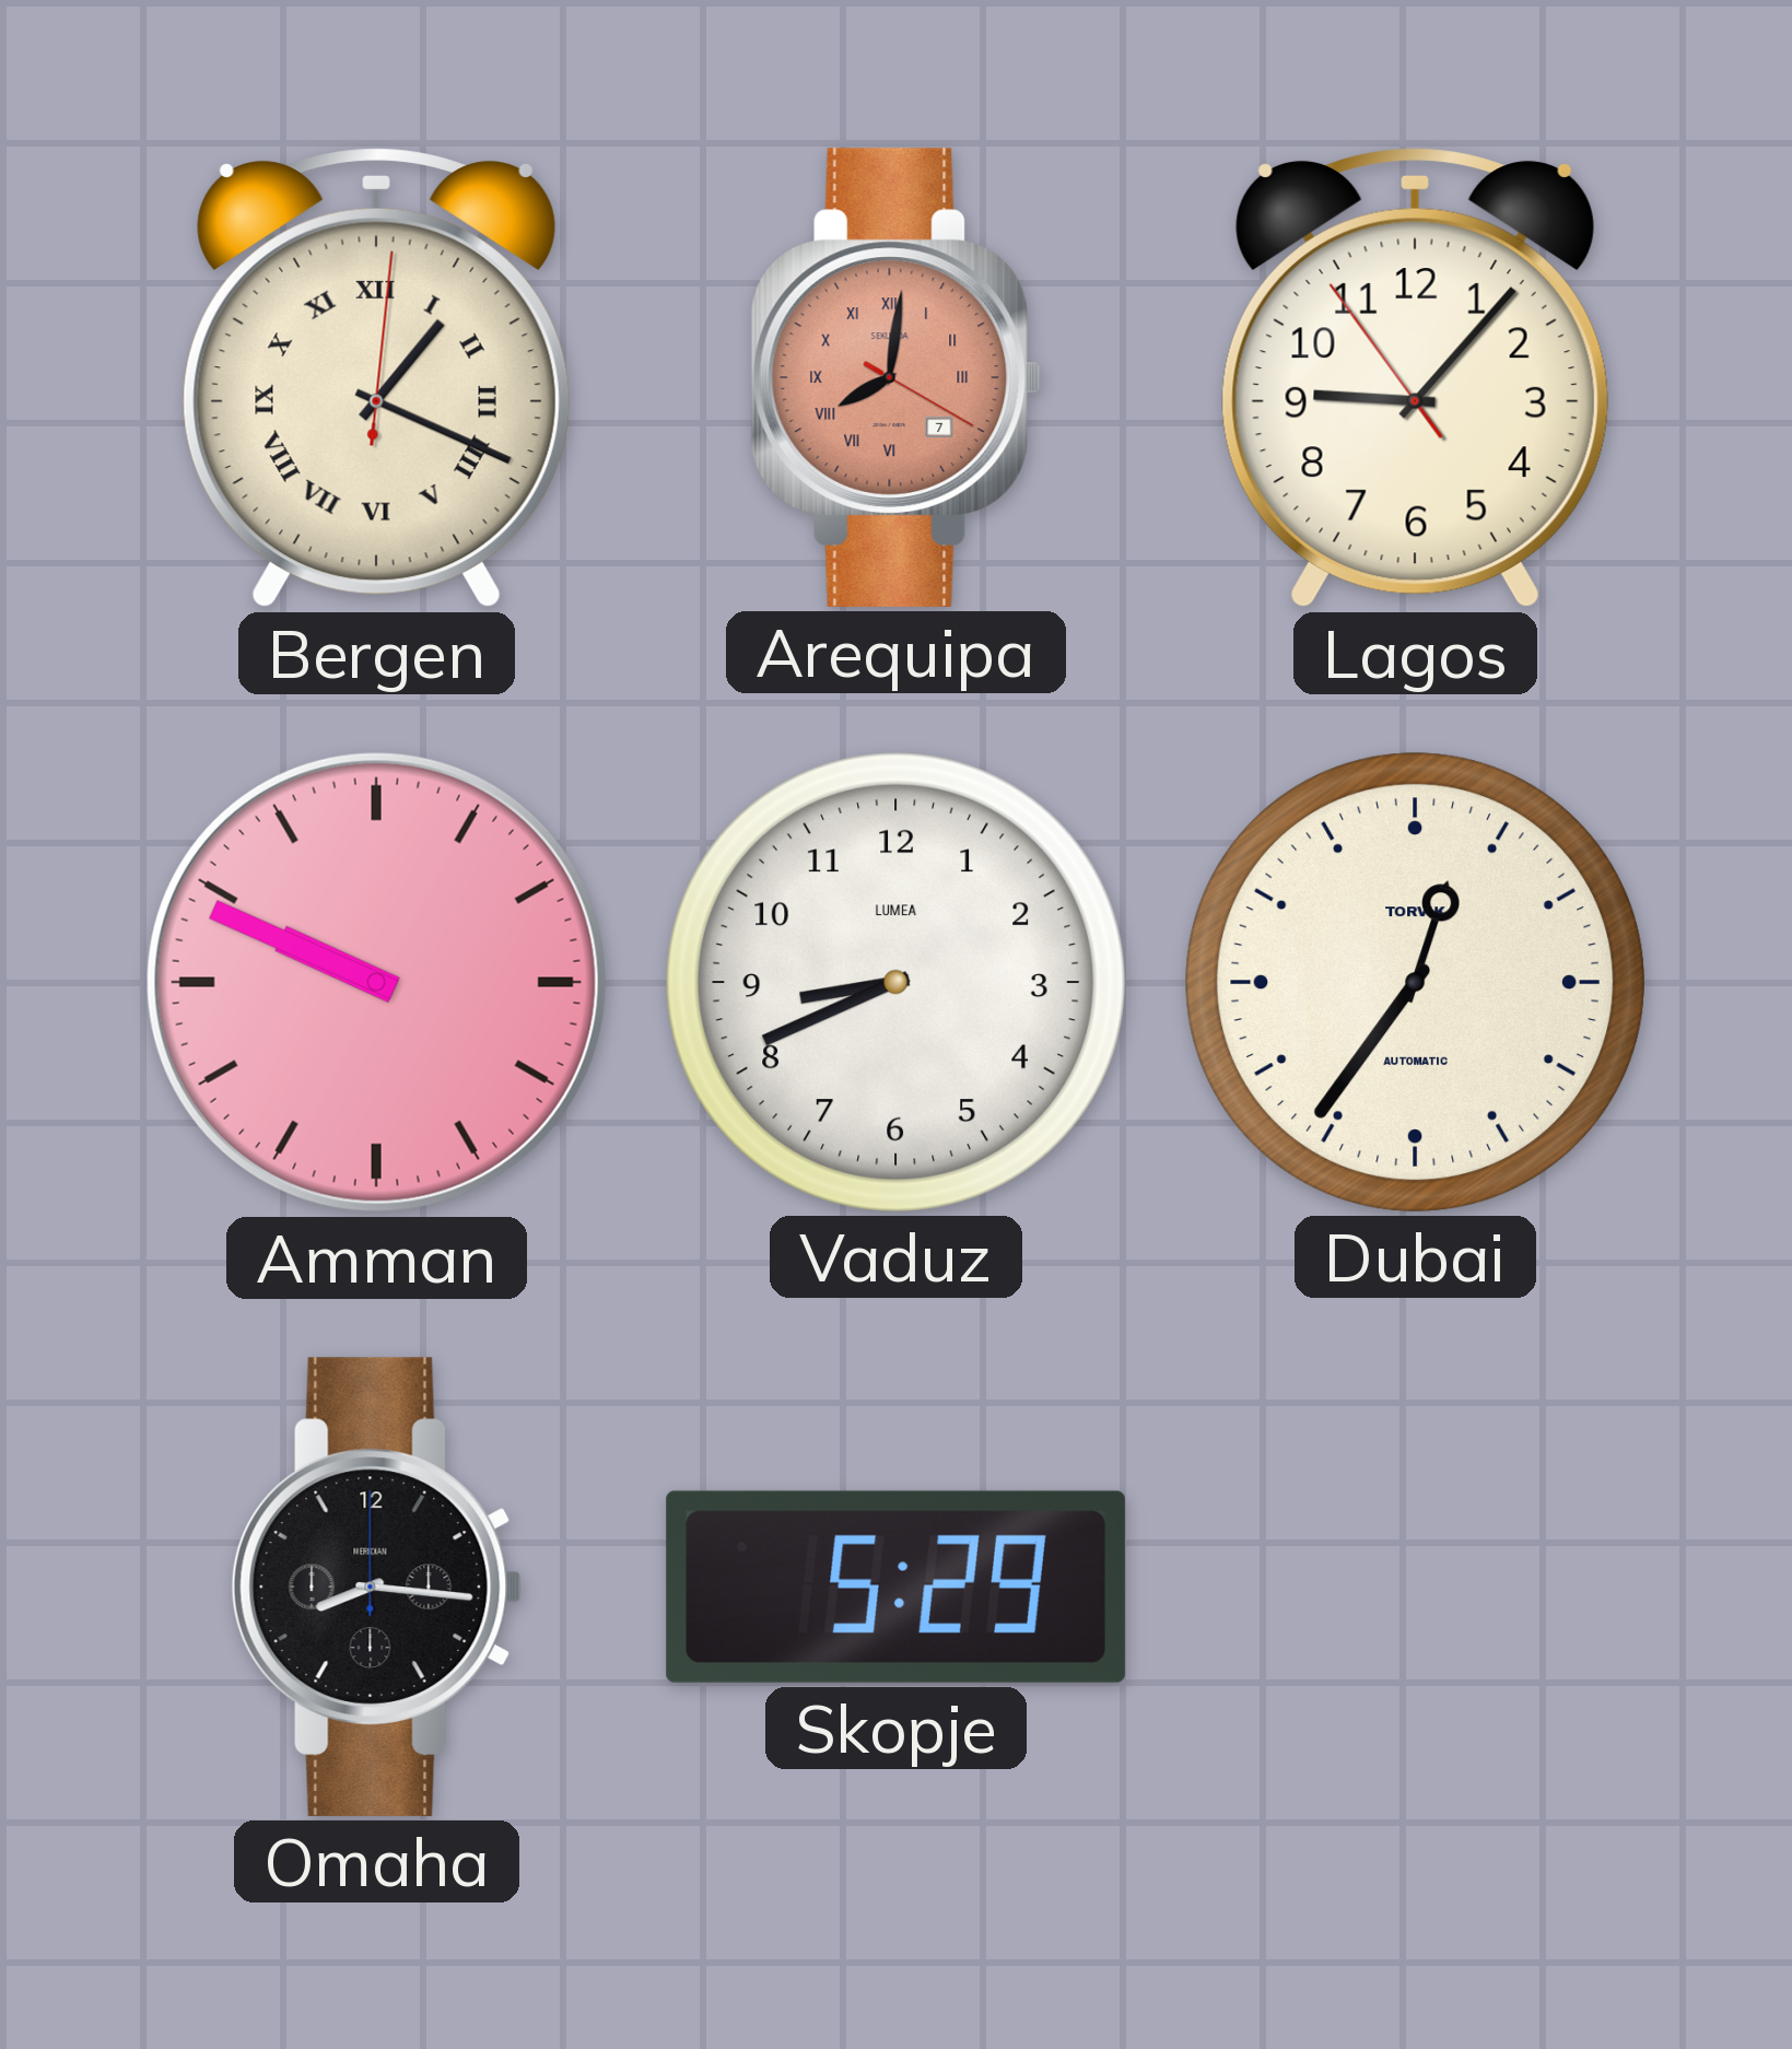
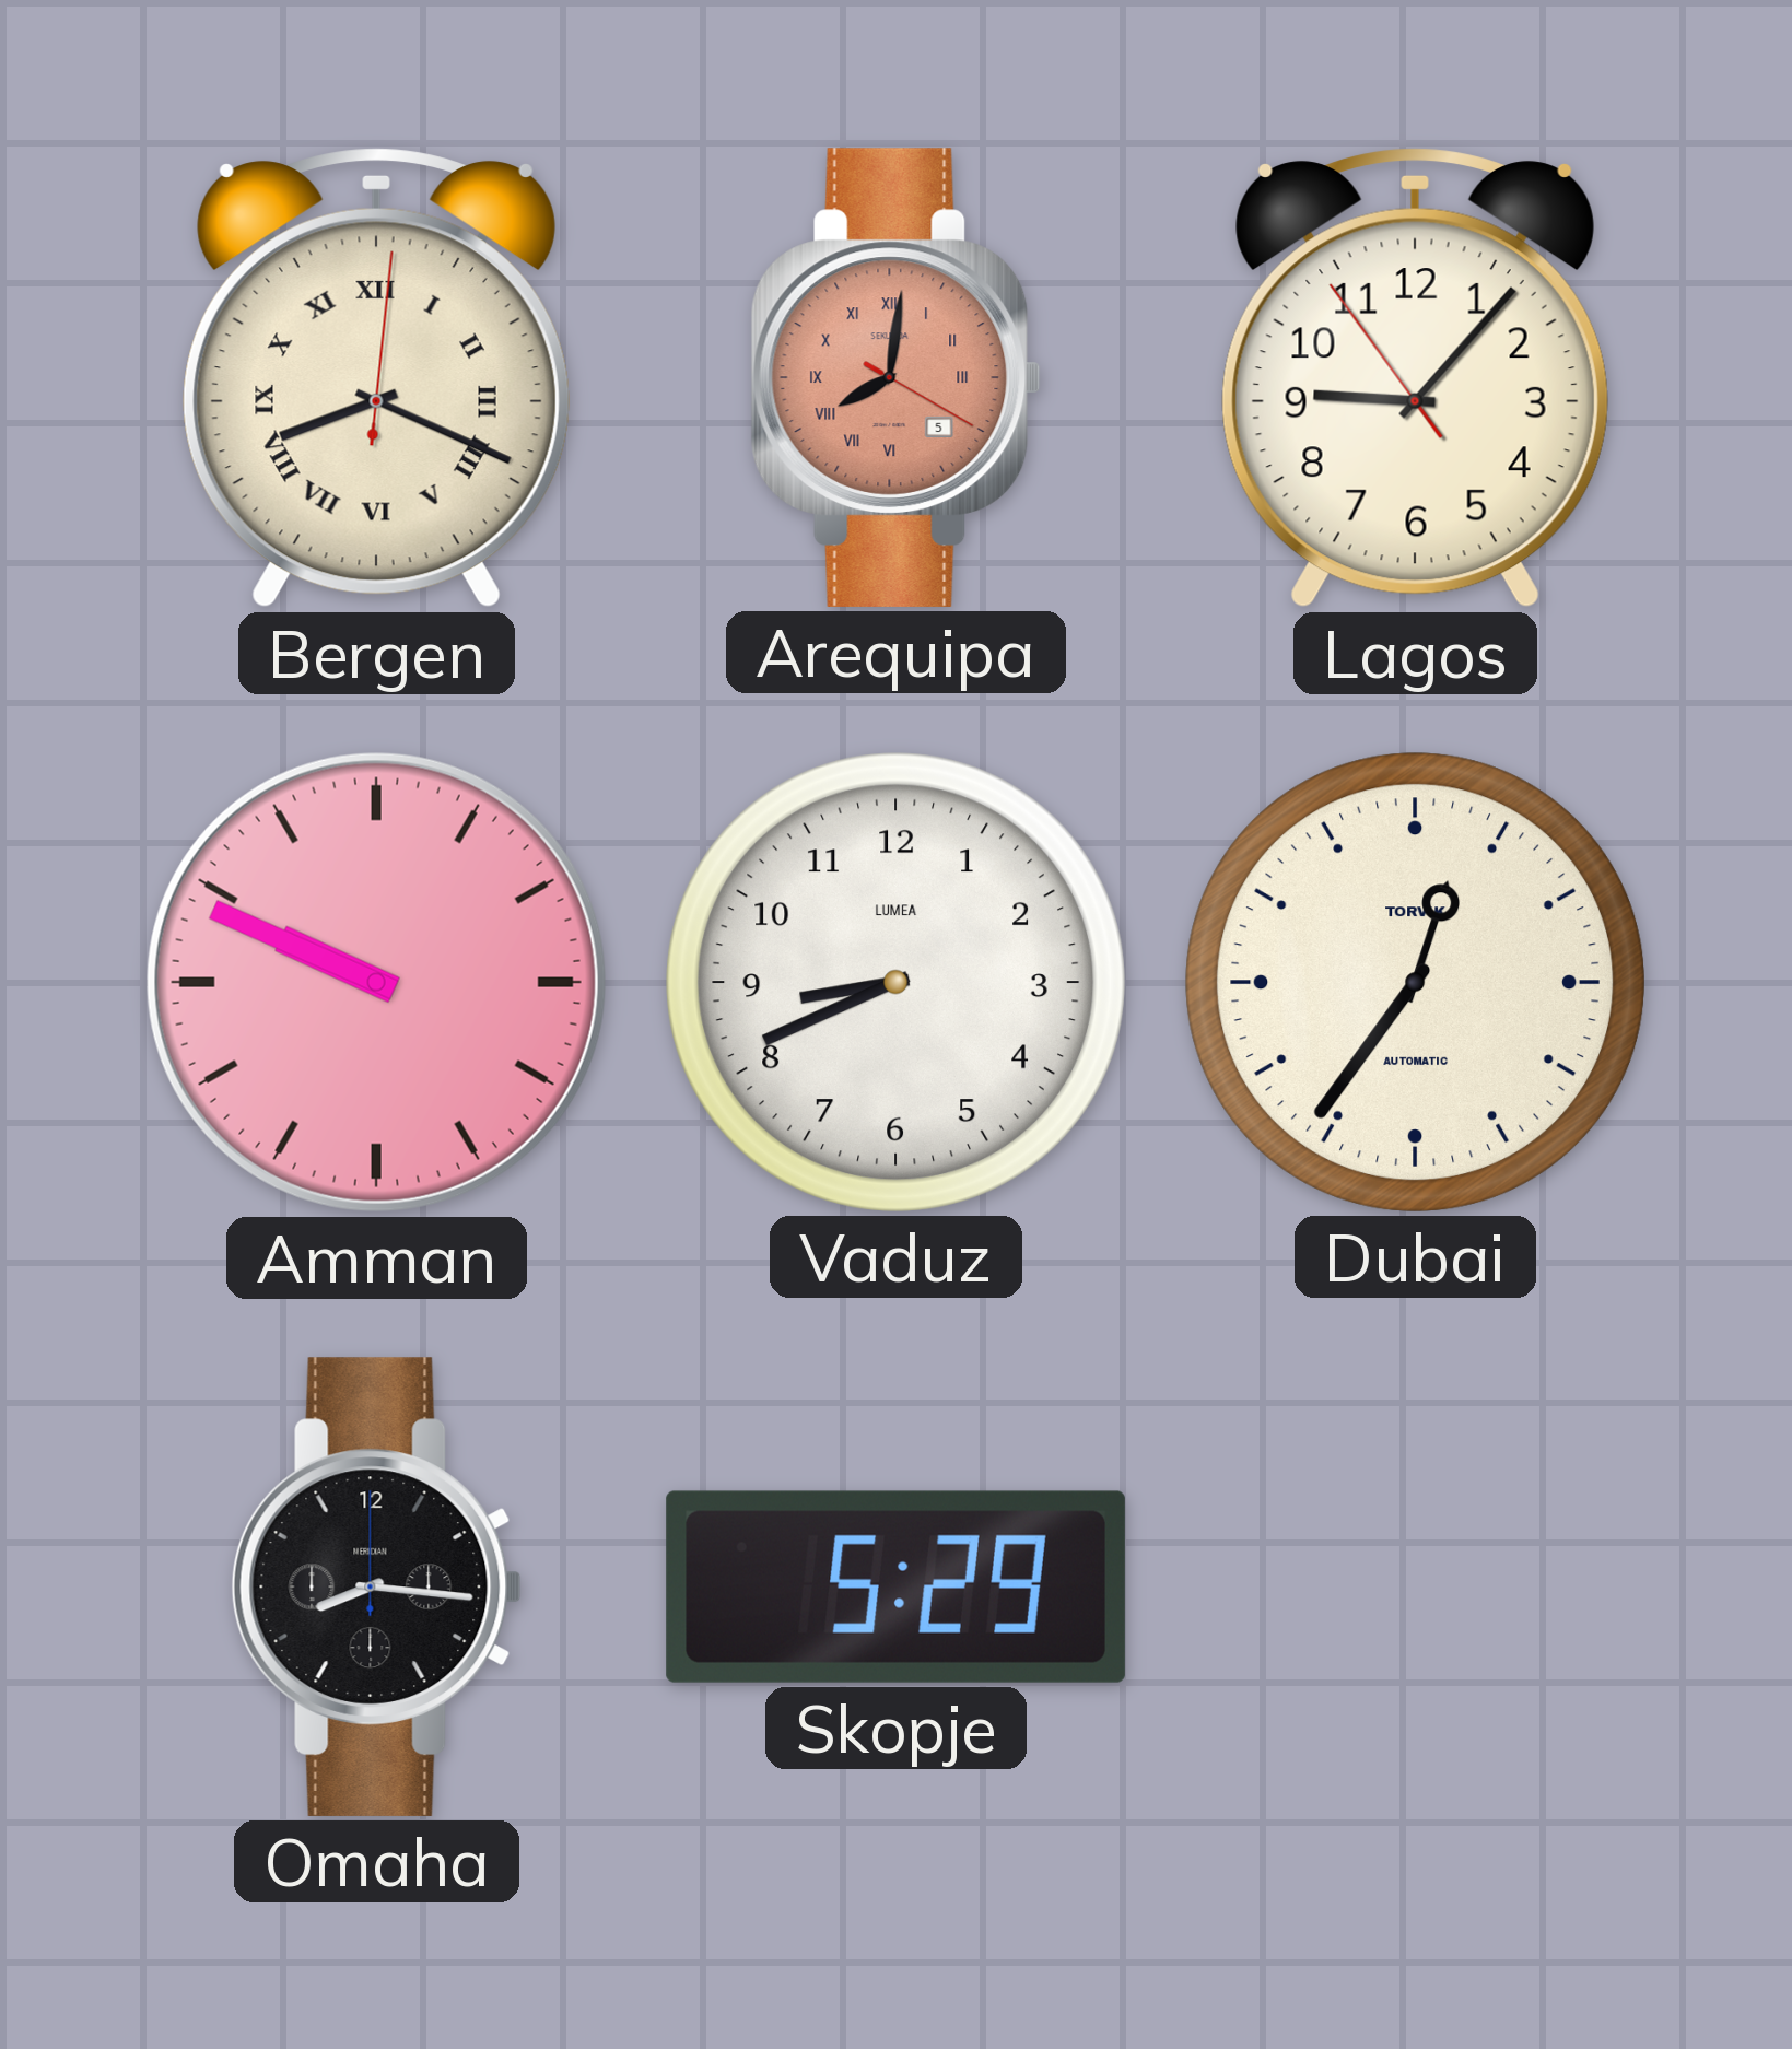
Bergen: 1:19 -> 8:19
Arequipa date: 7 -> 5
